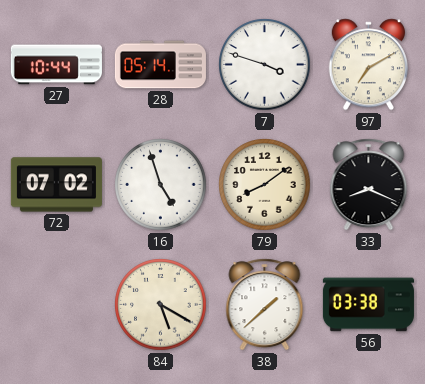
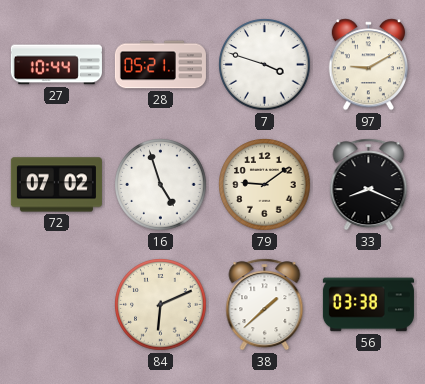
28: 05:14 -> 05:21
97: 7:10 -> 9:10
79: 8:09 -> 9:09
84: 5:20 -> 6:11
